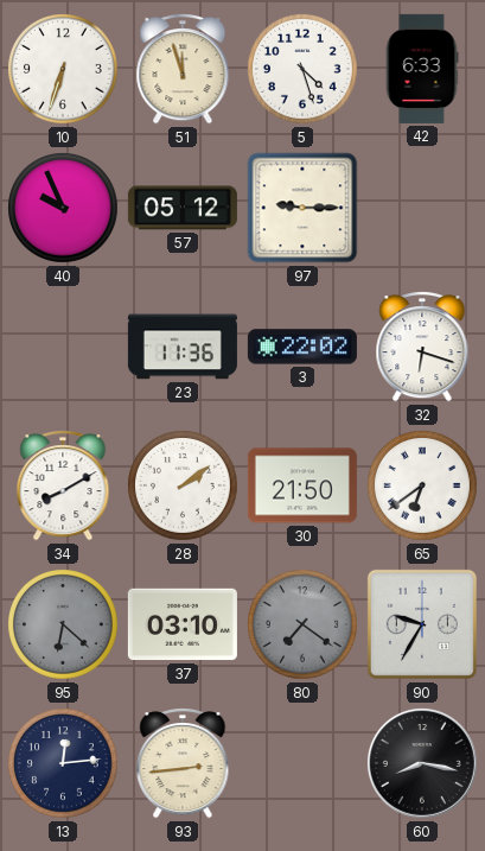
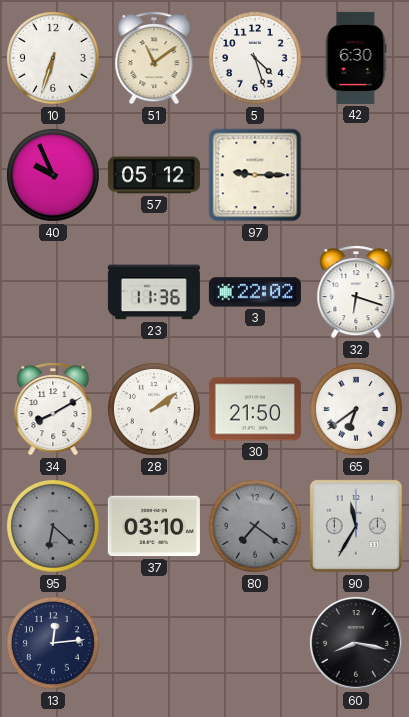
51: 11:57 -> 11:09
42: 6:33 -> 6:30
90: 9:35 -> 11:35
93: 2:44 -> none
